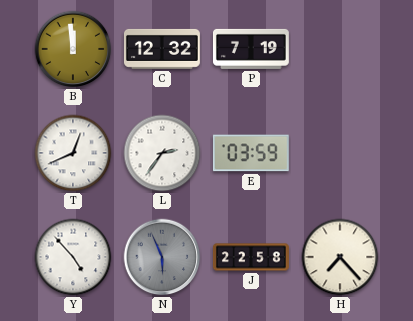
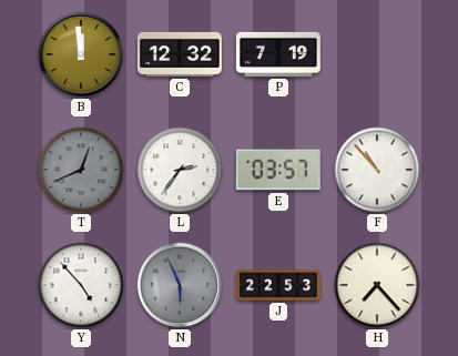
T dial: white -> grey
E: 03:59 -> 03:57
F: none -> 10:53
J: 22:58 -> 22:53
